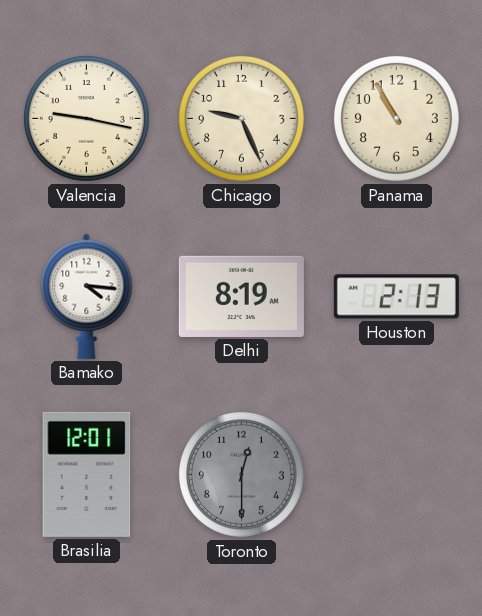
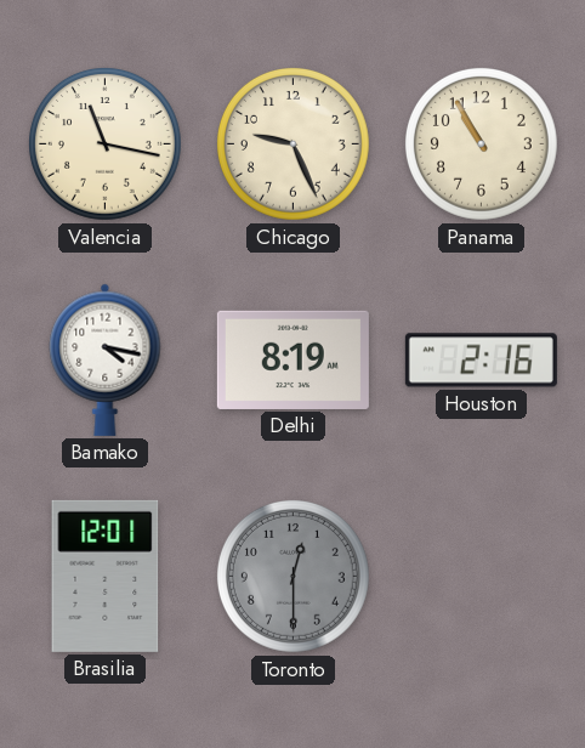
Valencia: 9:17 -> 11:17
Bamako: 4:16 -> 4:17
Houston: 2:13 -> 2:16
